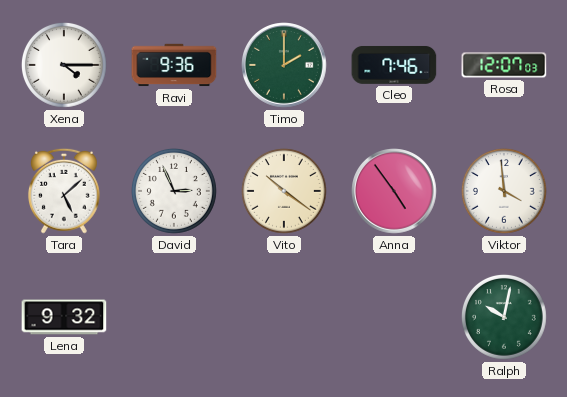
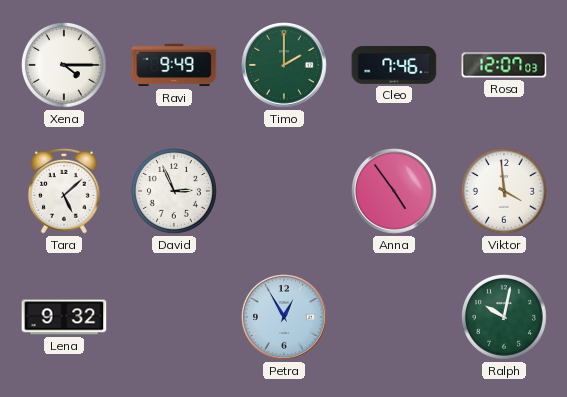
Ravi: 9:36 -> 9:49
Vito: 10:21 -> none
Petra: none -> 12:55
